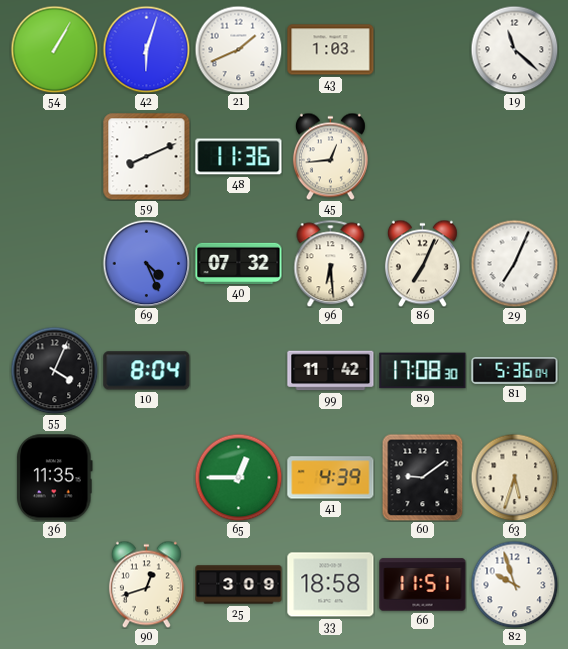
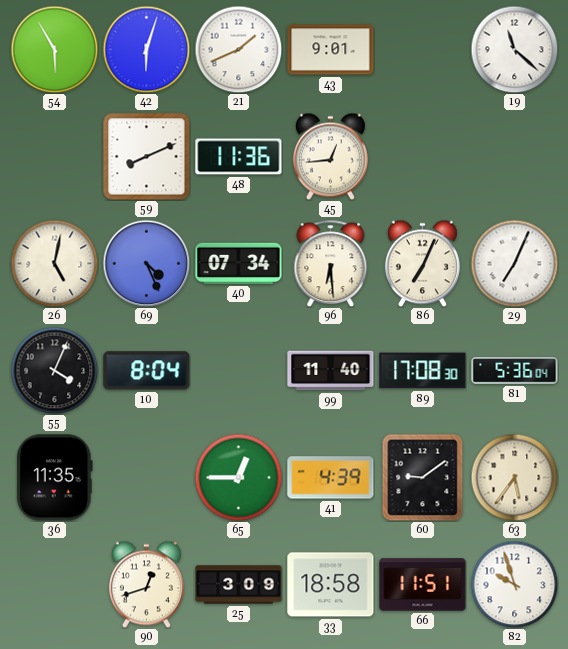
54: 1:05 -> 5:55
43: 1:03 -> 9:01
26: none -> 5:02
40: 07:32 -> 07:34
99: 11:42 -> 11:40
63: 5:33 -> 5:36
